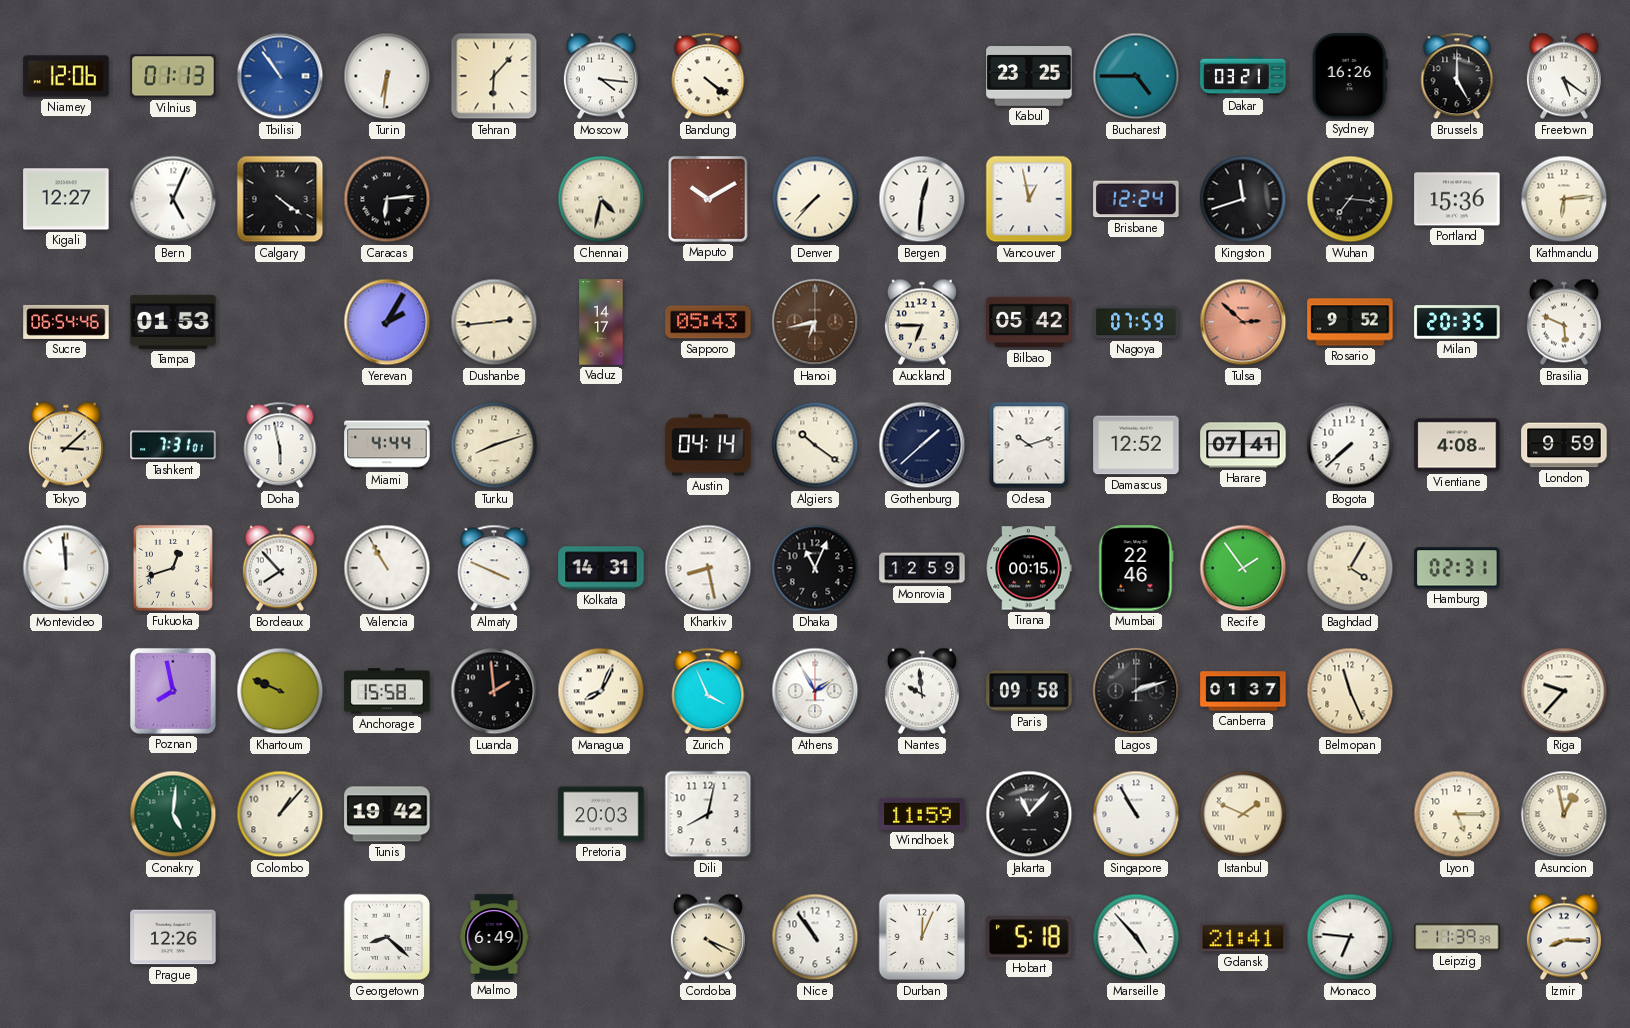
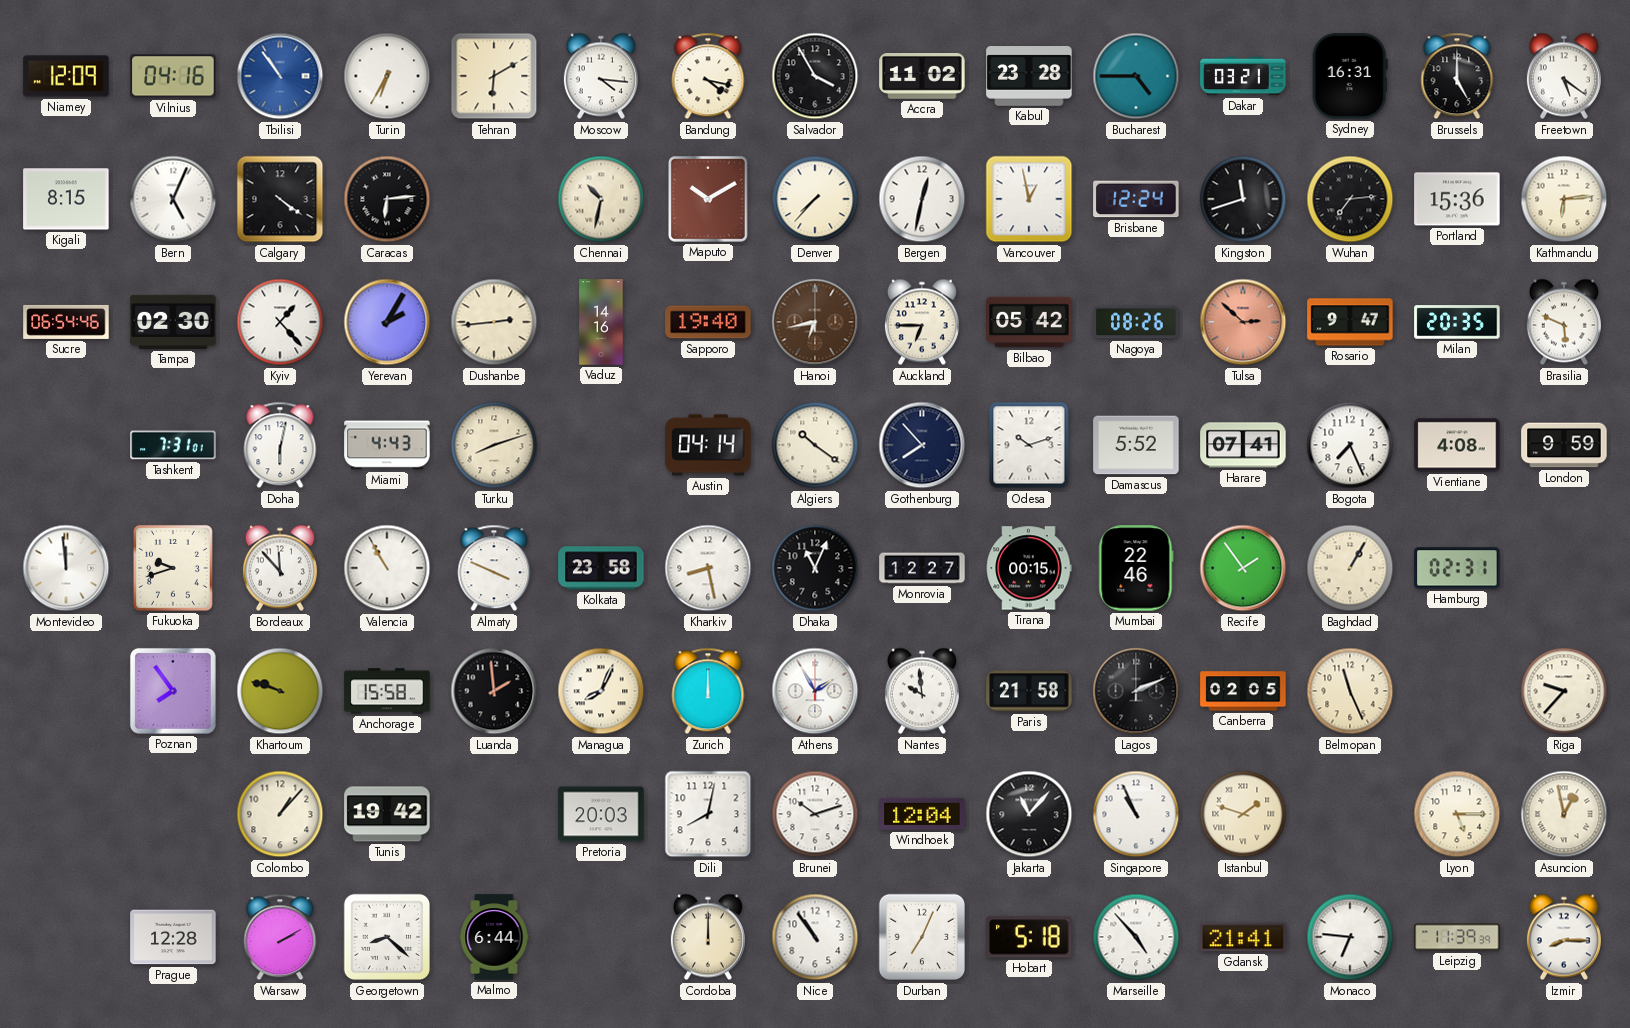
Niamey: 12:06 -> 12:09
Vilnius: 01:13 -> 04:16
Turin: 6:31 -> 6:35
Tehran: 6:07 -> 6:10
Bandung: 4:21 -> 4:17
Salvador: none -> 3:55
Accra: none -> 11:02
Kabul: 23:25 -> 23:28
Sydney: 16:26 -> 16:31
Kigali: 12:27 -> 8:15
Chennai: 4:32 -> 10:32
Bergen: 12:31 -> 12:32
Wuhan: 7:16 -> 7:14
Tampa: 01:53 -> 02:30
Kyiv: none -> 1:23
Vaduz: 14:17 -> 14:16
Sapporo: 05:43 -> 19:40
Nagoya: 07:59 -> 08:26
Rosario: 9:52 -> 9:47
Tokyo: 3:08 -> none
Doha: 5:58 -> 6:02
Miami: 4:44 -> 4:43
Gothenburg: 1:38 -> 7:53
Damascus: 12:52 -> 5:52
Bogota: 7:38 -> 7:26
Fukuoka: 12:42 -> 9:42
Bordeaux: 7:53 -> 11:53
Kolkata: 14:31 -> 23:58
Monrovia: 12:59 -> 12:27
Baghdad: 4:05 -> 1:05
Poznan: 7:58 -> 7:54
Khartoum: 9:49 -> 9:48
Zurich: 3:56 -> 12:00
Paris: 09:58 -> 21:58
Lagos: 2:12 -> 2:11
Canberra: 01:37 -> 02:05
Conakry: 5:01 -> none
Brunei: none -> 10:12
Windhoek: 11:59 -> 12:04
Singapore: 10:55 -> 10:56
Istanbul: 1:49 -> 1:48
Prague: 12:26 -> 12:28
Warsaw: none -> 2:10
Malmo: 6:49 -> 6:44
Cordoba: 4:19 -> 12:00
Durban: 12:04 -> 7:04
